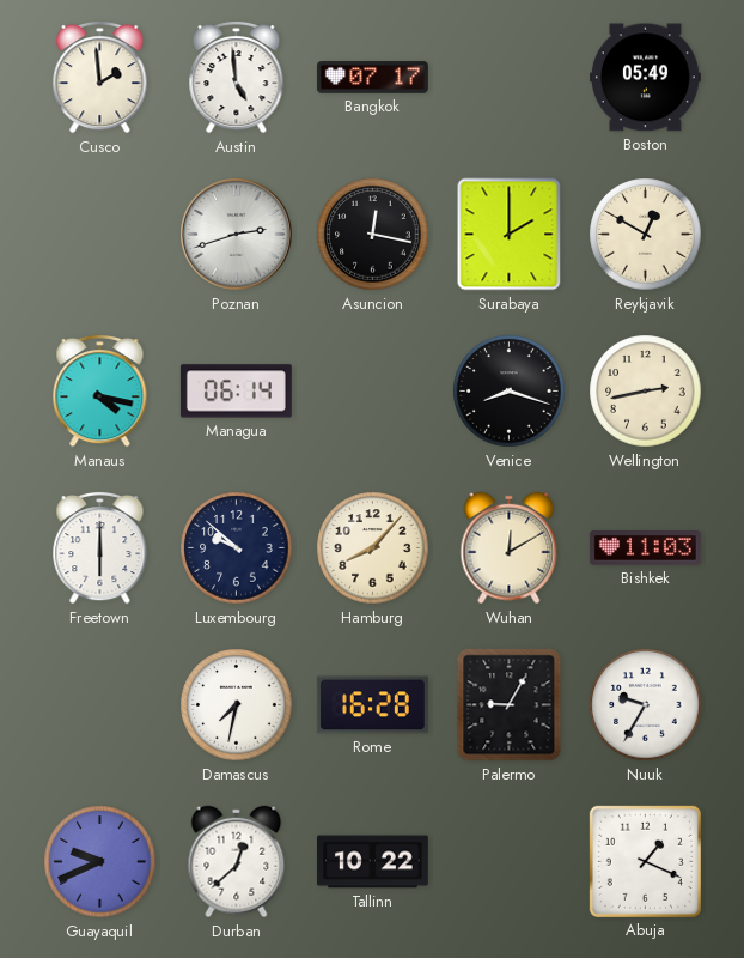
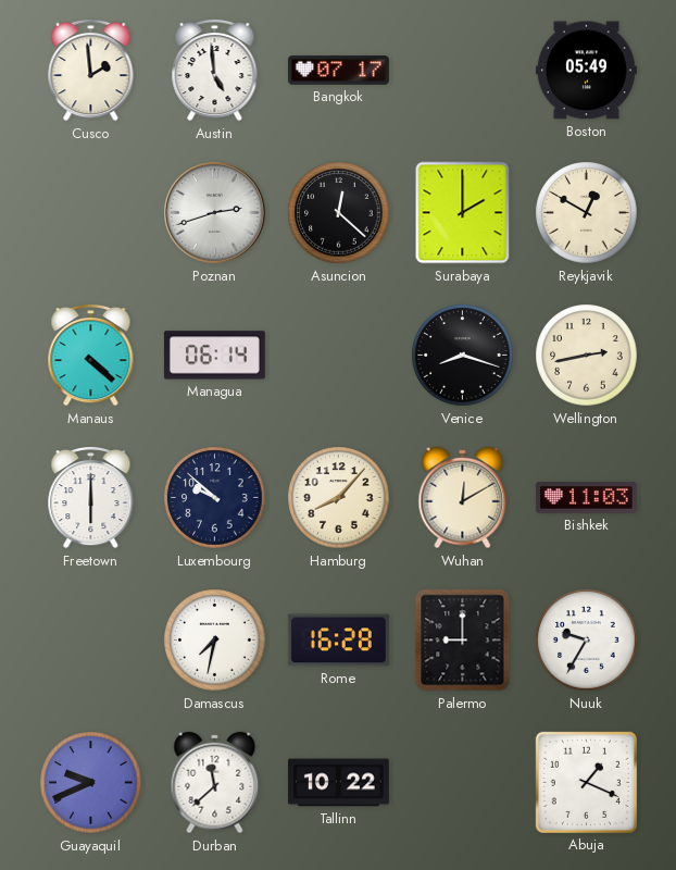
Asuncion: 12:17 -> 12:22
Manaus: 4:17 -> 4:22
Palermo: 9:05 -> 9:00
Durban: 12:38 -> 11:38
